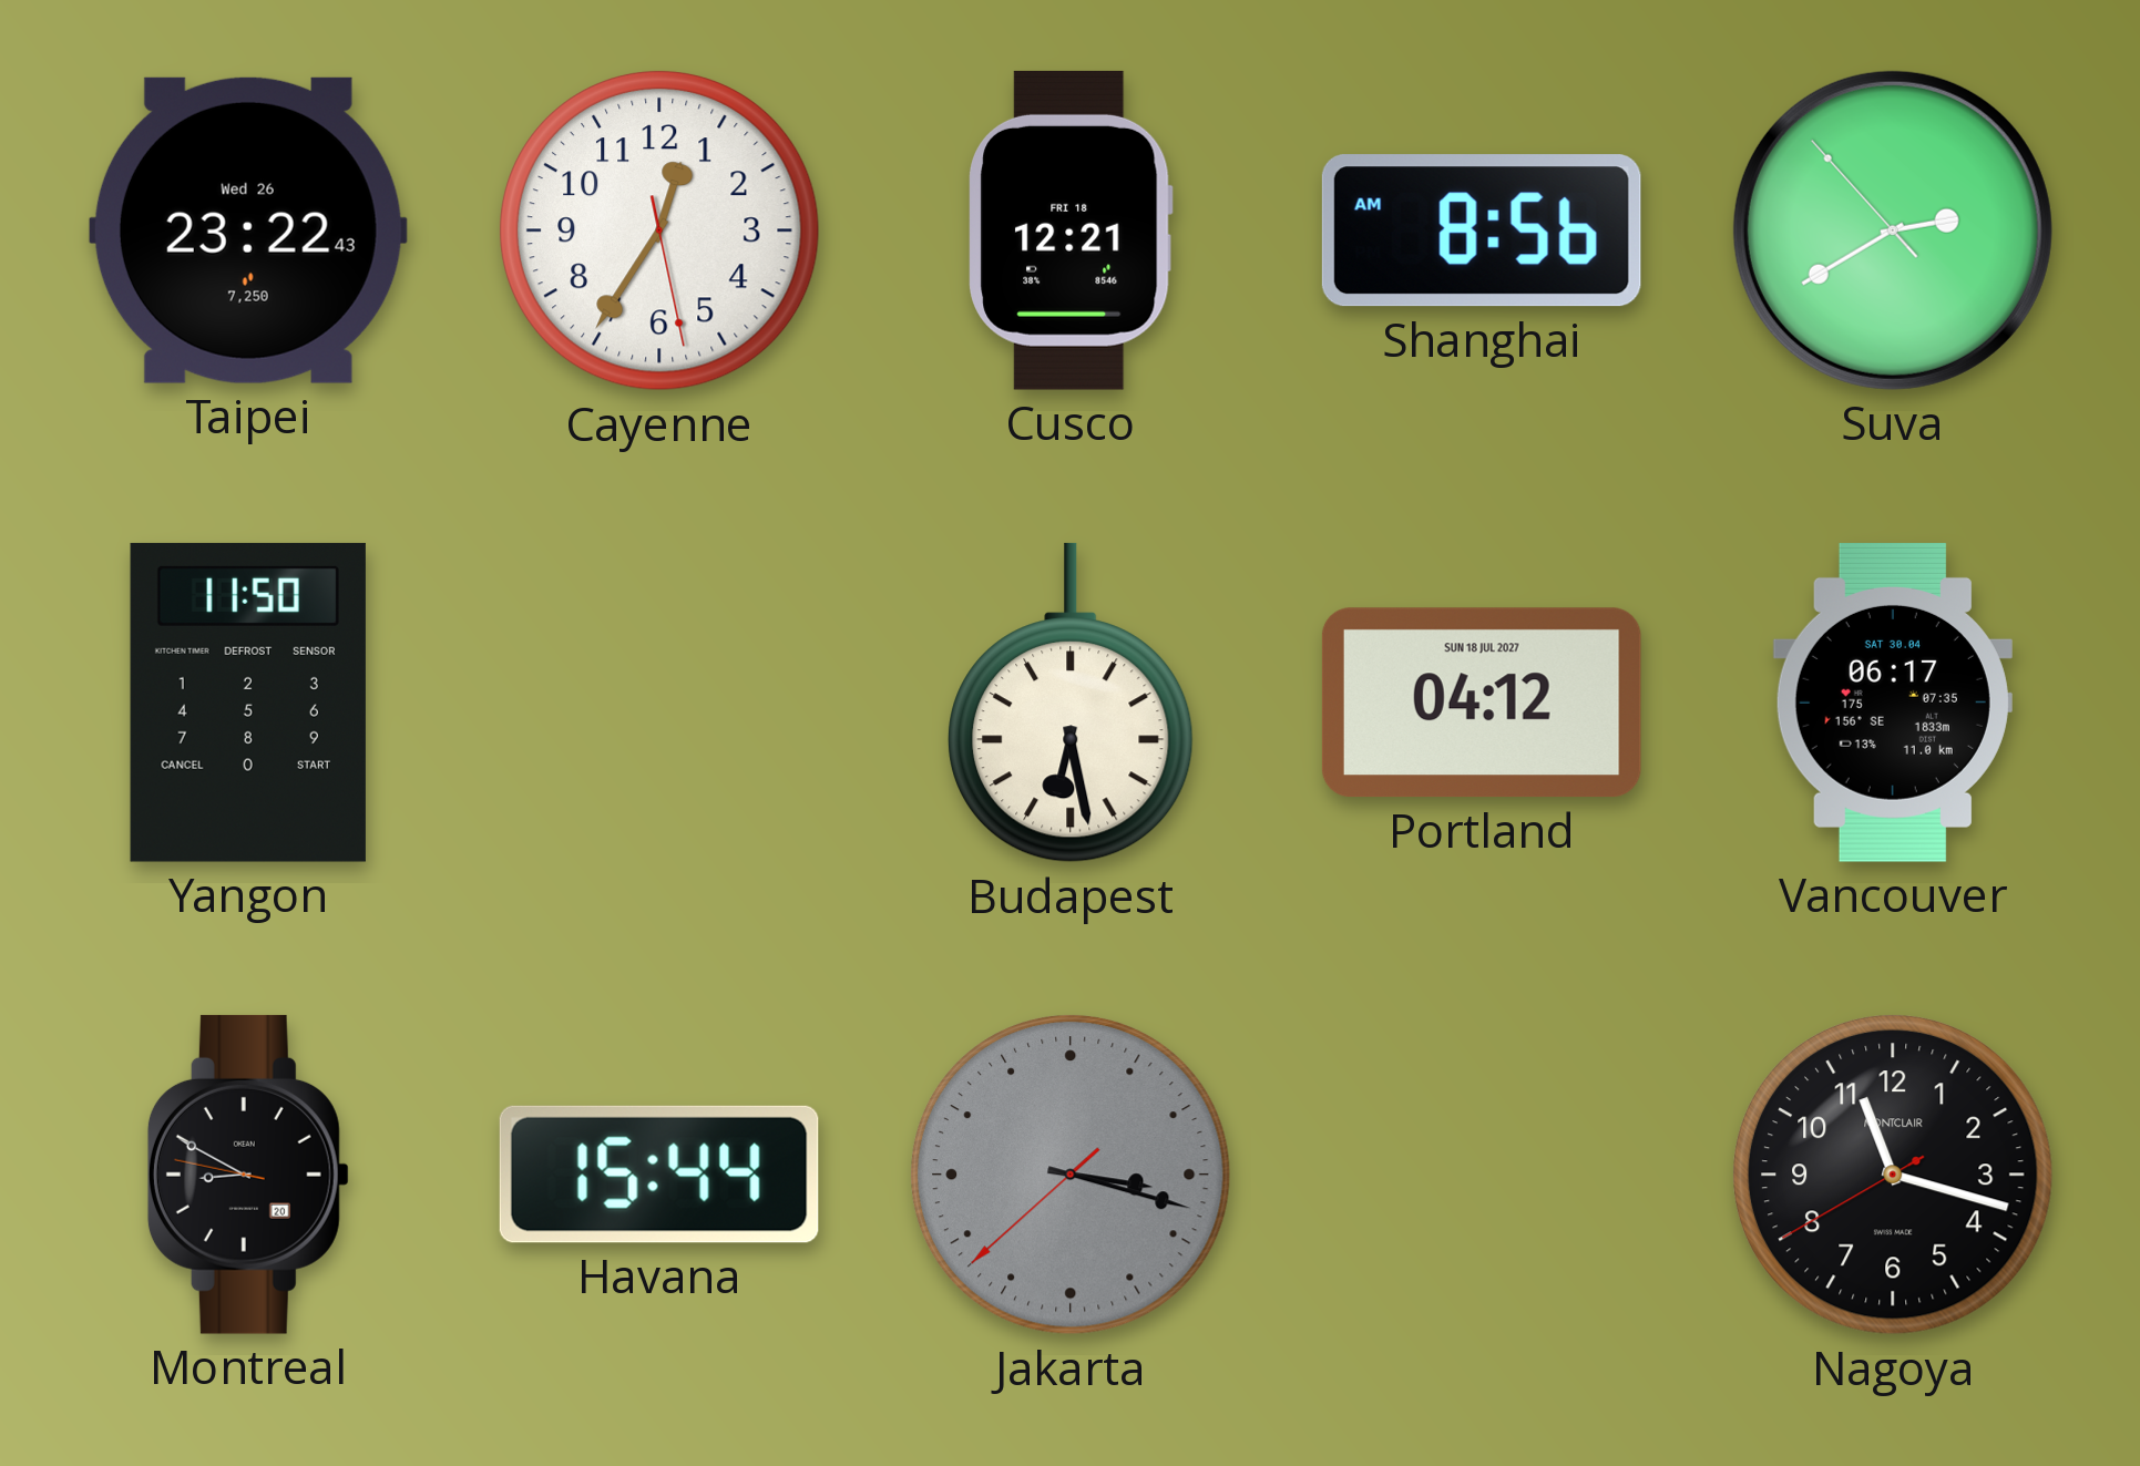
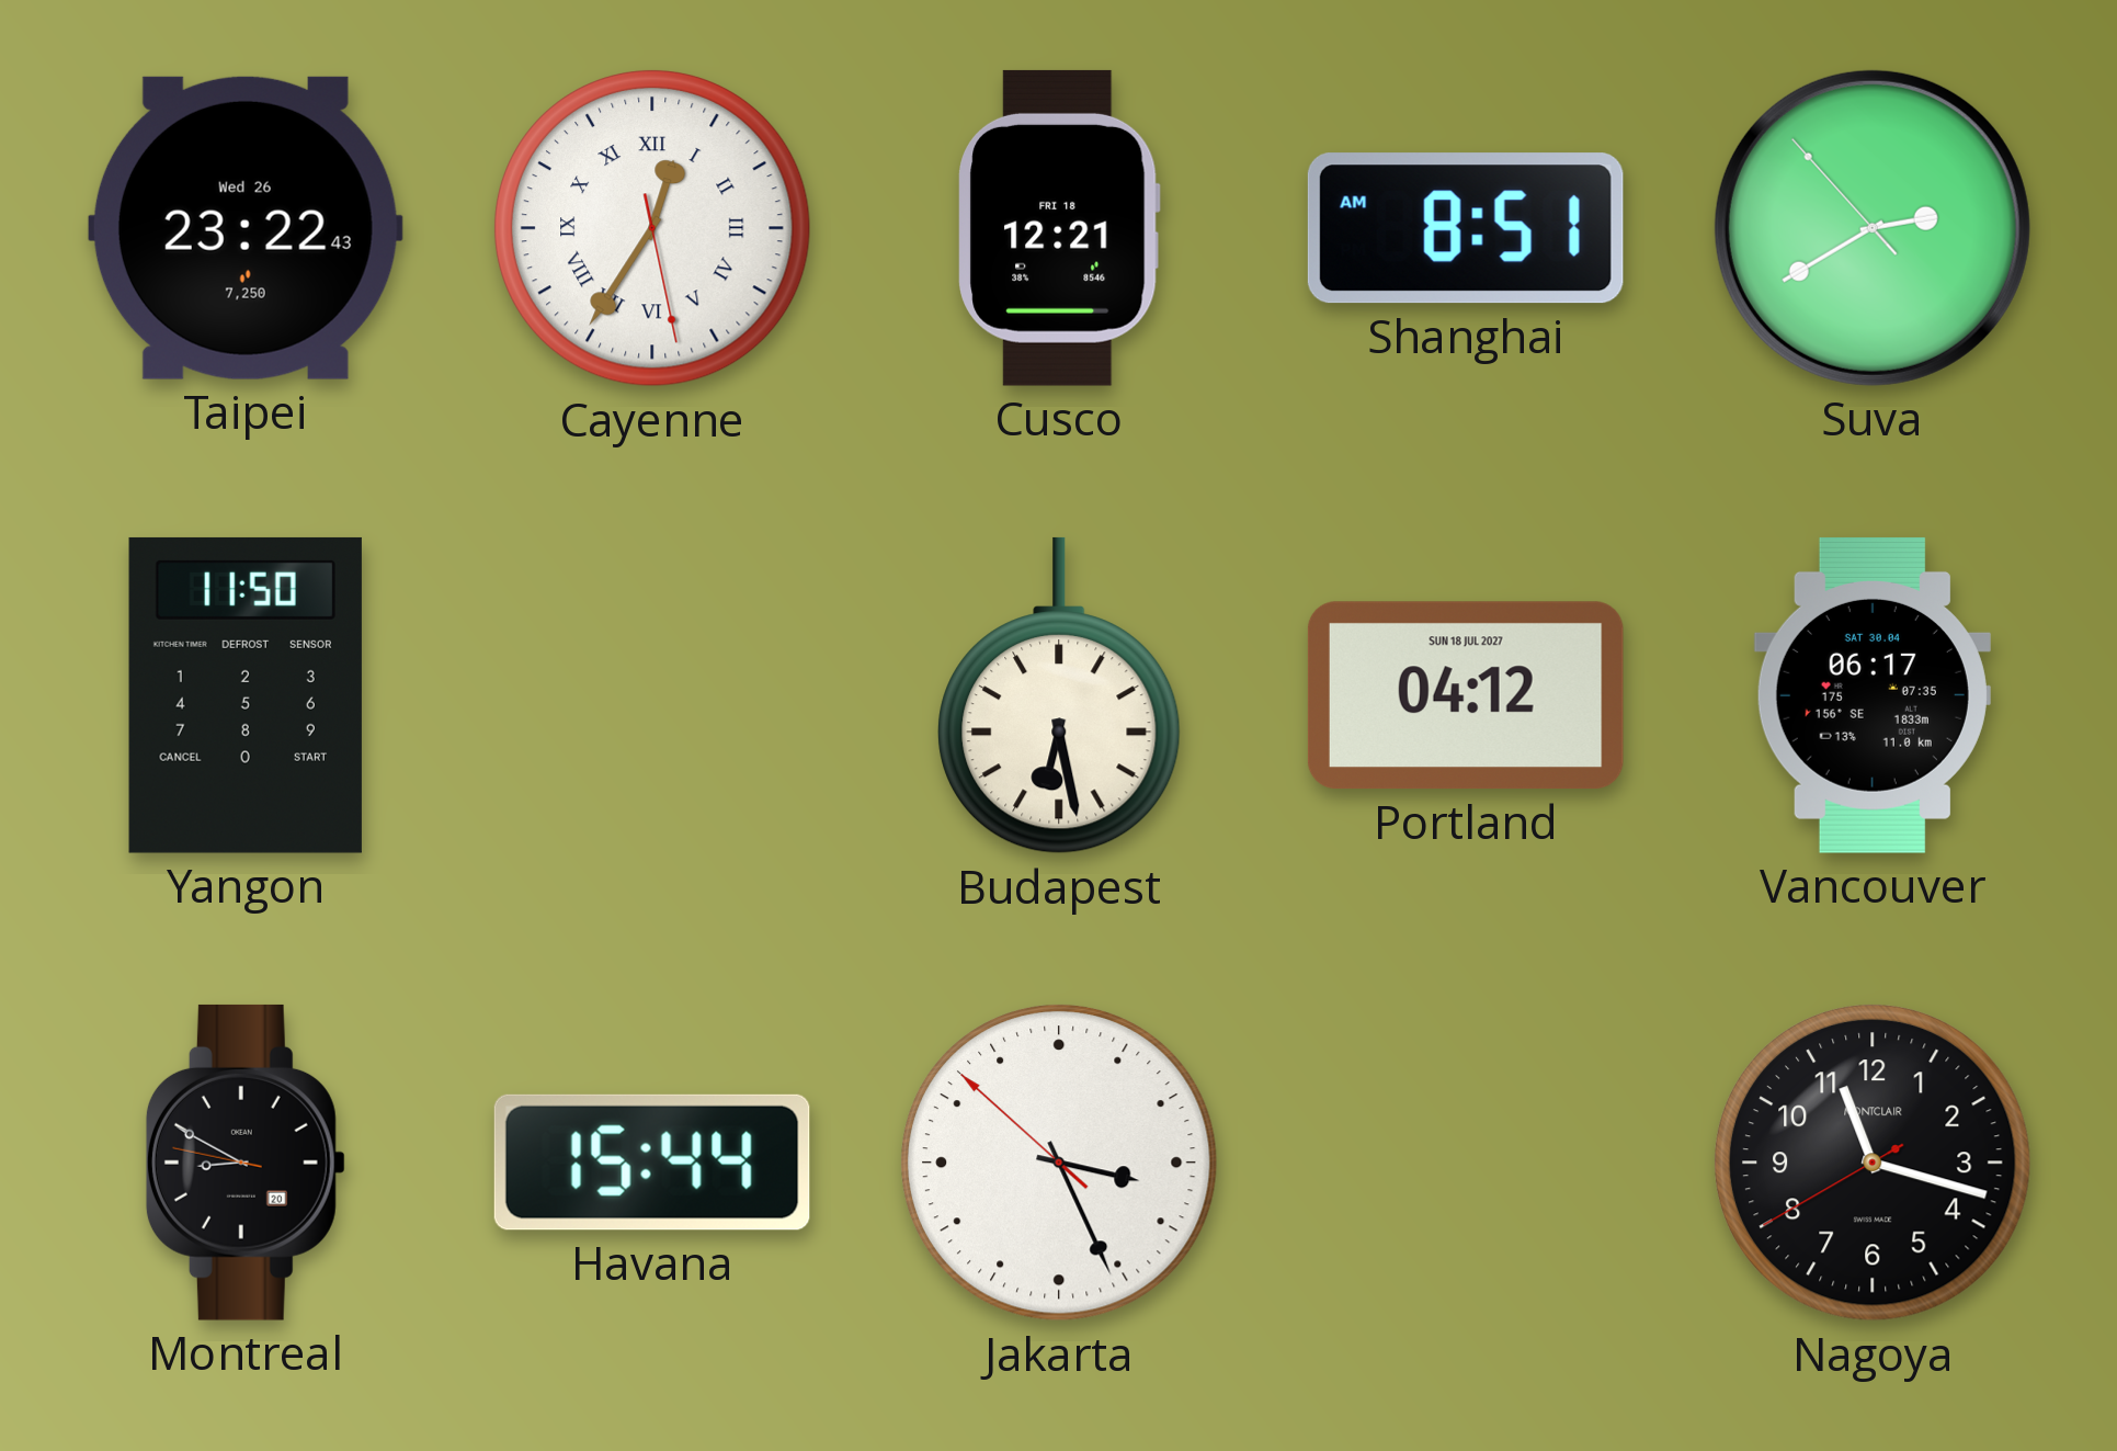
Cayenne numerals: Arabic -> Roman
Shanghai: 8:56 -> 8:51
Jakarta: 3:17 -> 3:25
Jakarta dial: grey -> white
